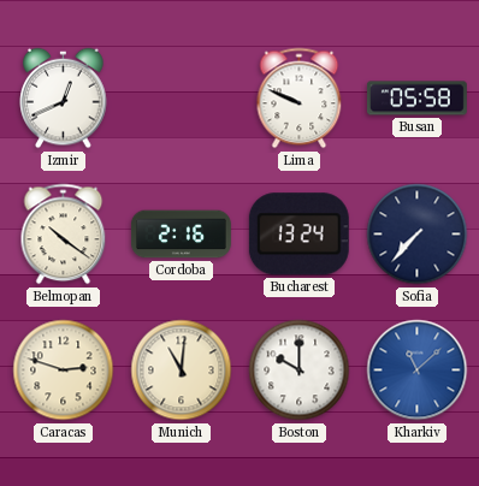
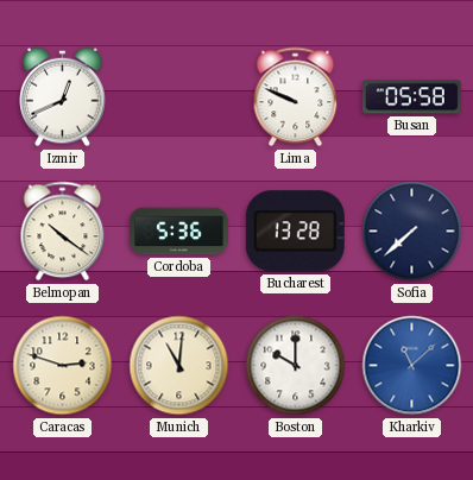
Cordoba: 2:16 -> 5:36
Bucharest: 13:24 -> 13:28
Sofia: 7:37 -> 7:38
